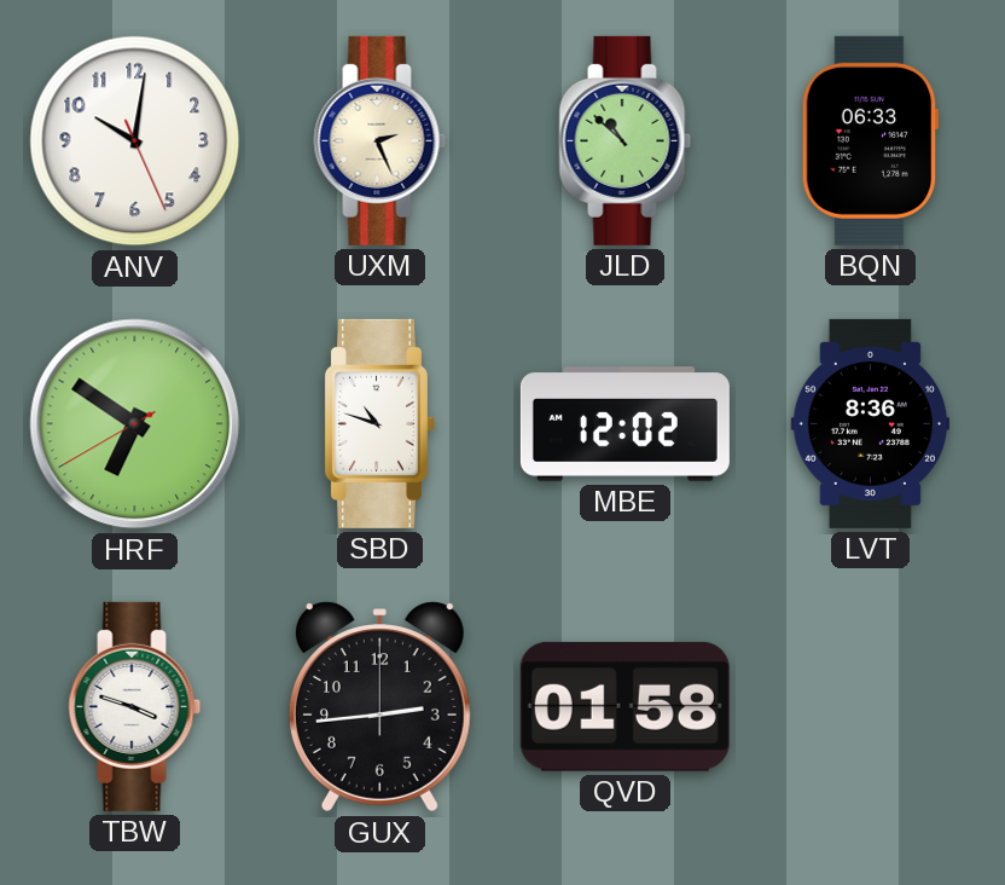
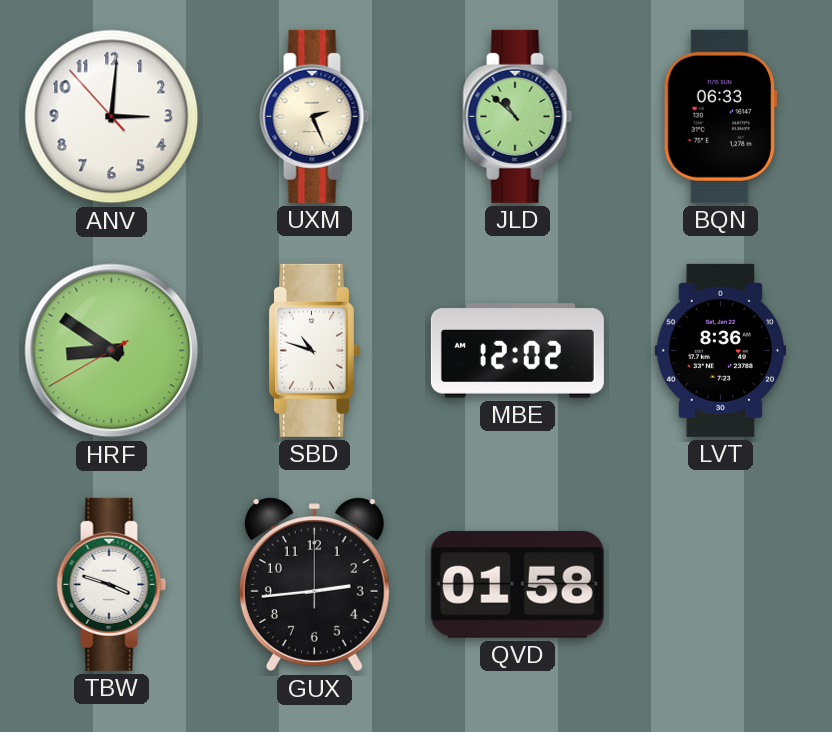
ANV: 10:01 -> 3:00
HRF: 6:50 -> 8:50
